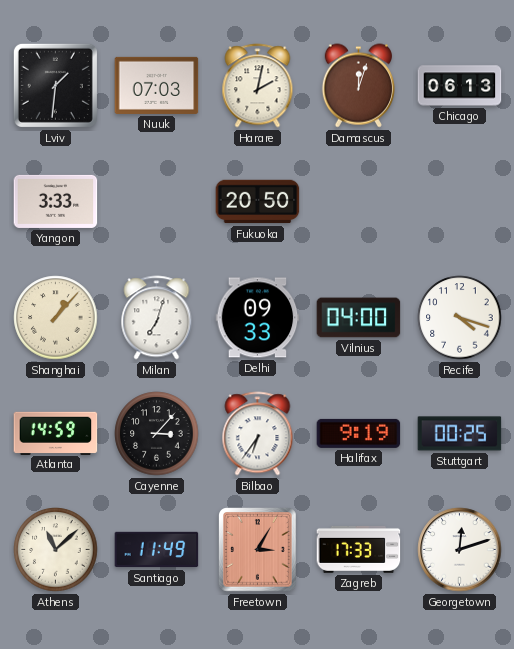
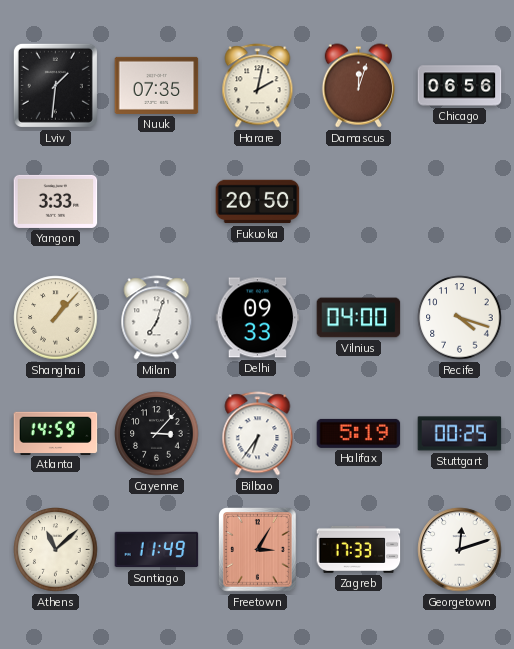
Nuuk: 07:03 -> 07:35
Chicago: 06:13 -> 06:56
Halifax: 9:19 -> 5:19
